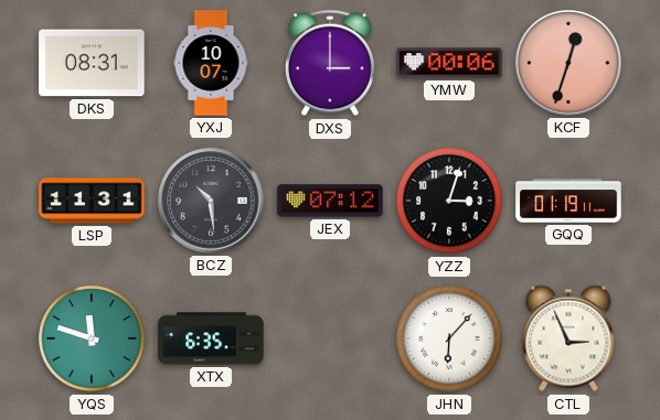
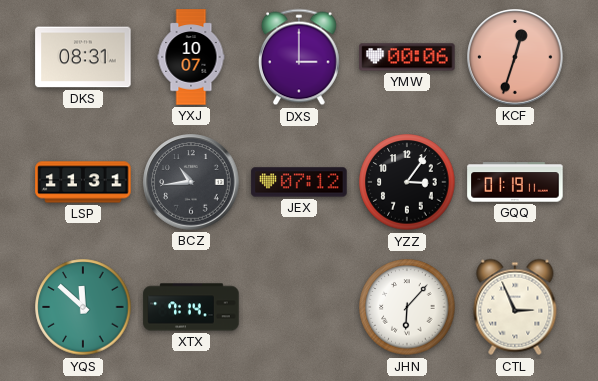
BCZ: 10:29 -> 10:44
YZZ: 3:03 -> 3:06
YQS: 11:48 -> 11:52
XTX: 6:35 -> 7:14
